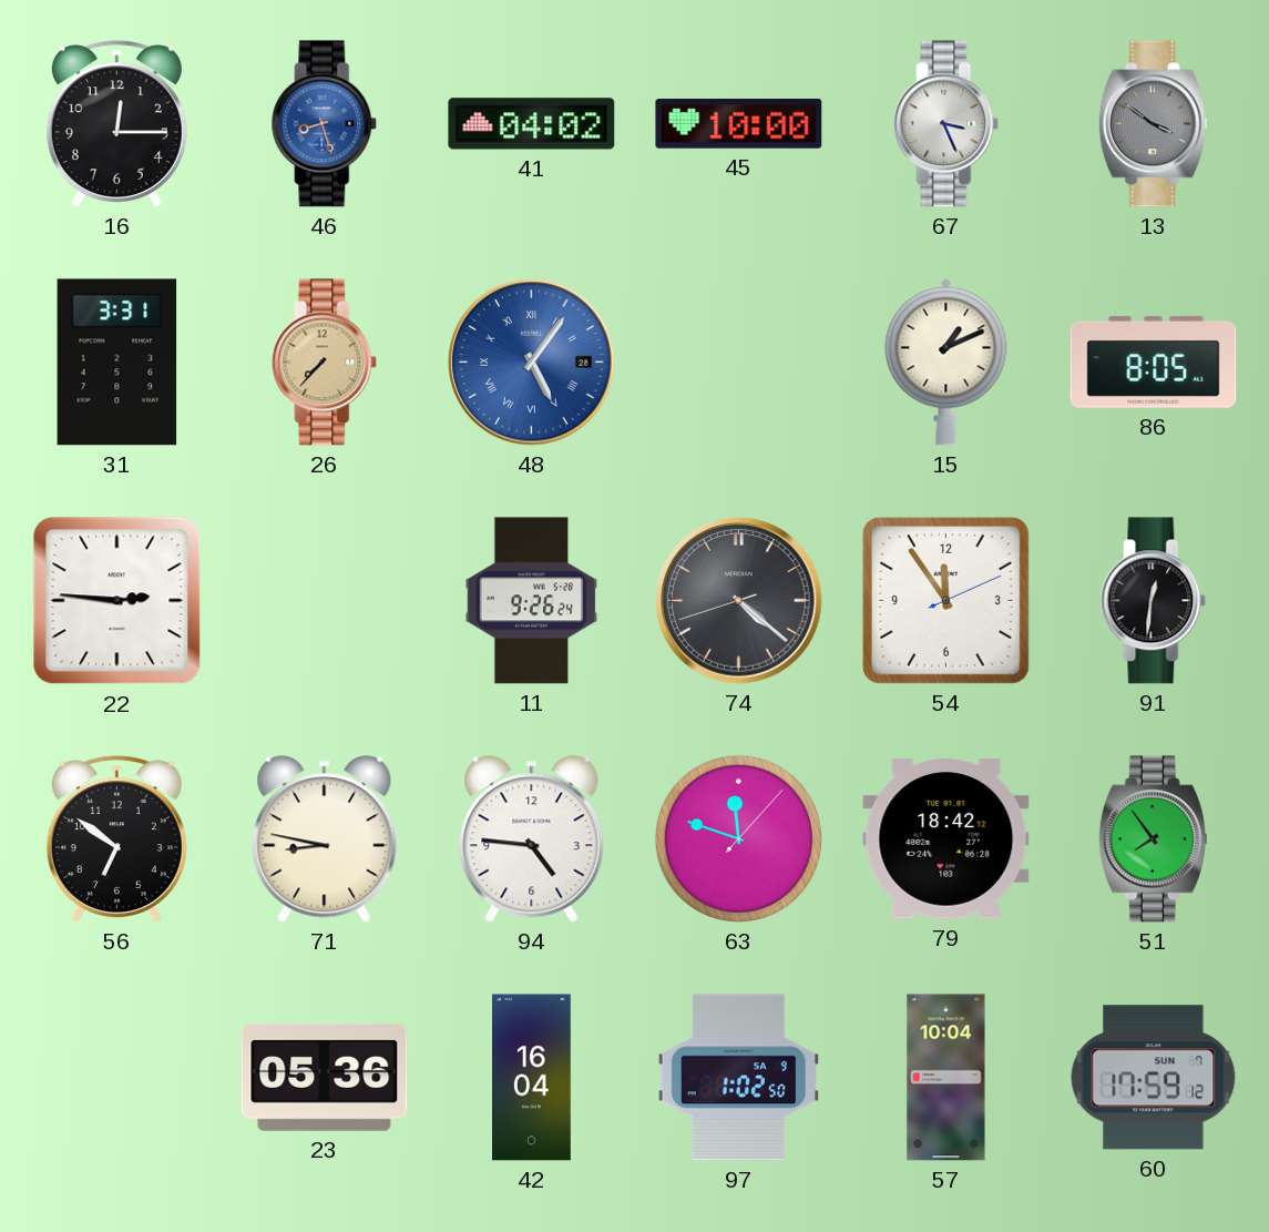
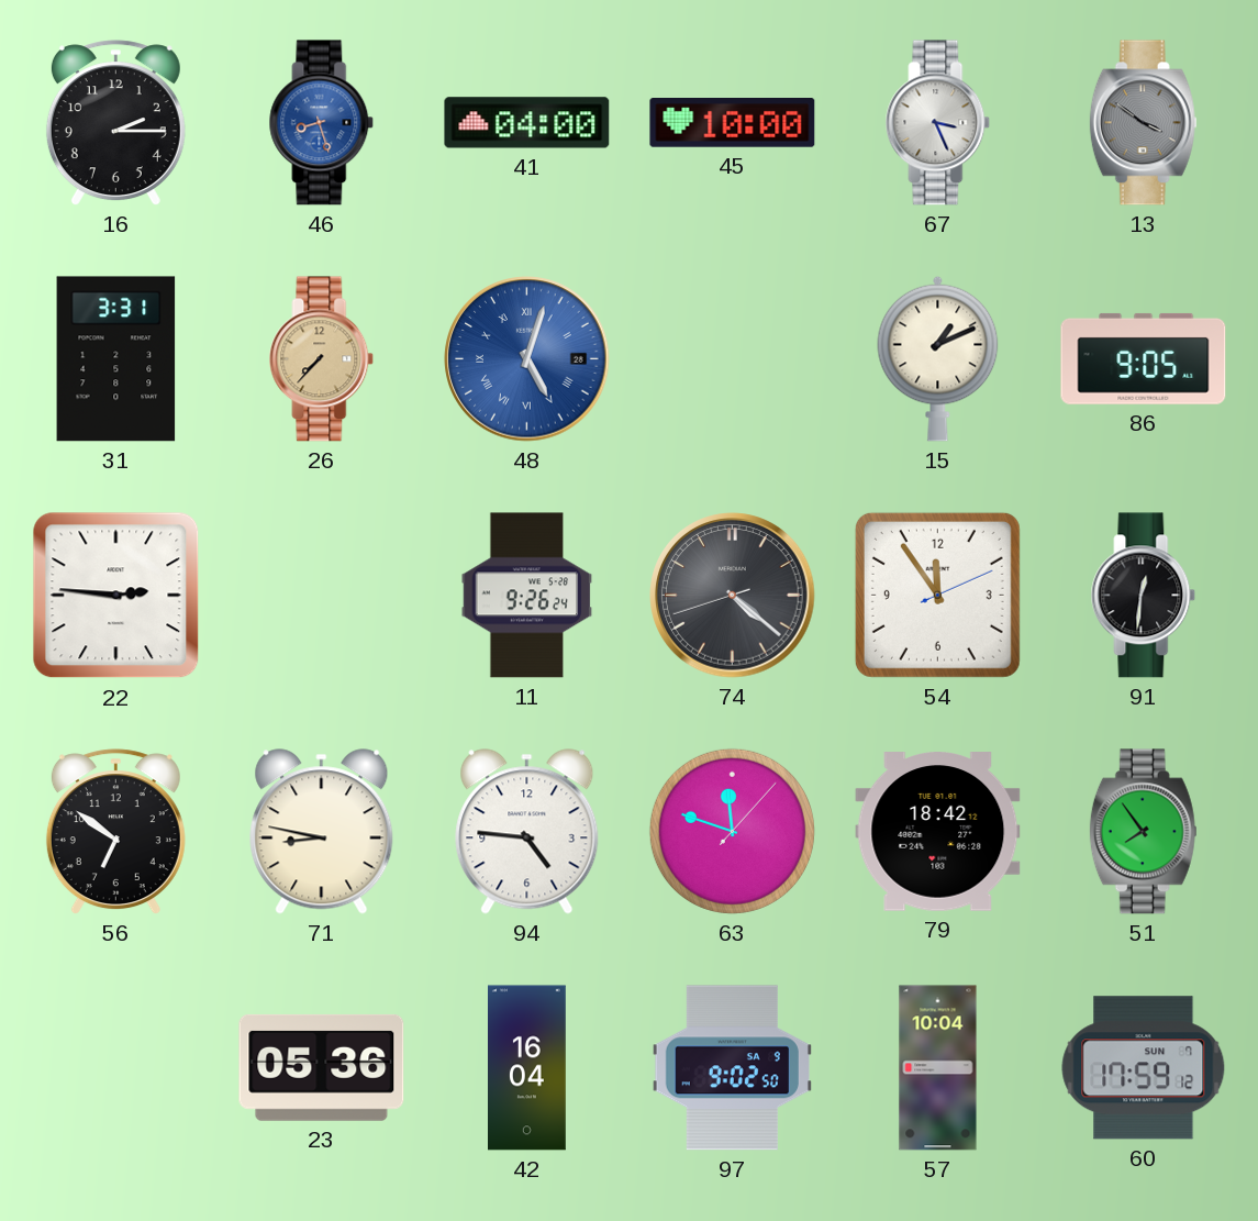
16: 12:15 -> 2:15
41: 04:02 -> 04:00
48: 5:06 -> 5:03
86: 8:05 -> 9:05
97: 1:02 -> 9:02
